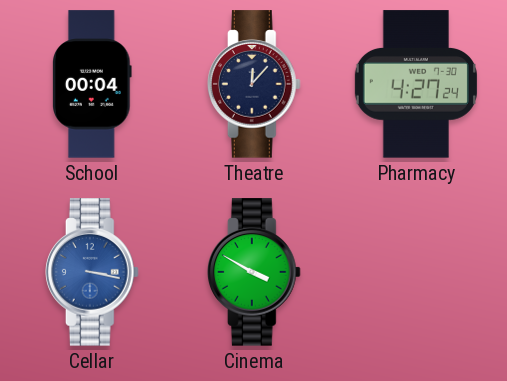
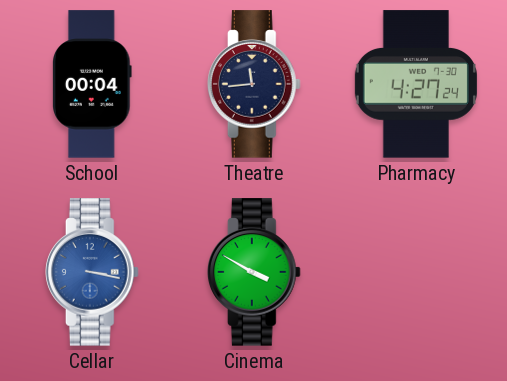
Theatre: 12:07 -> 11:44
